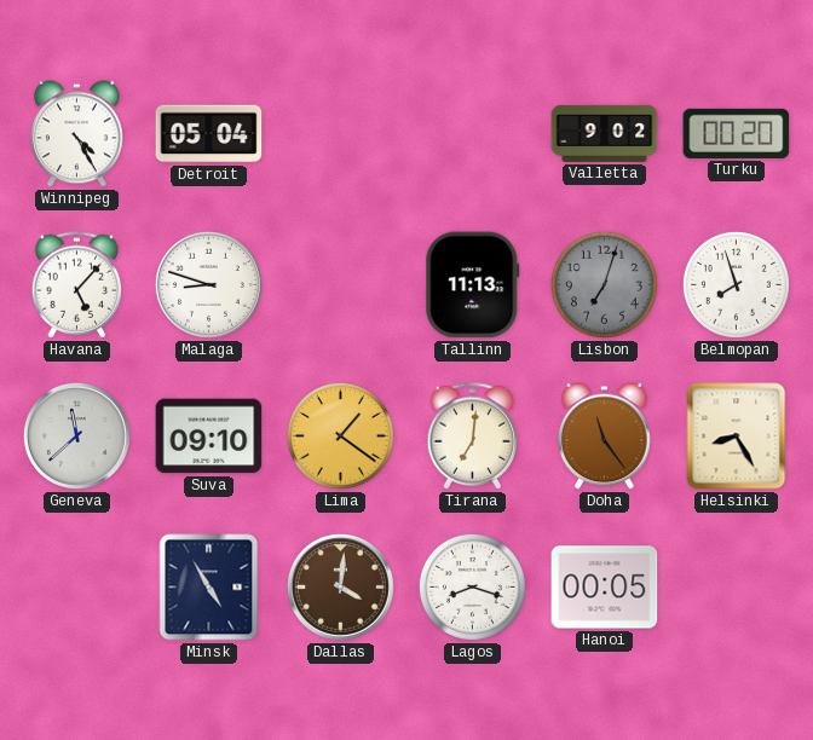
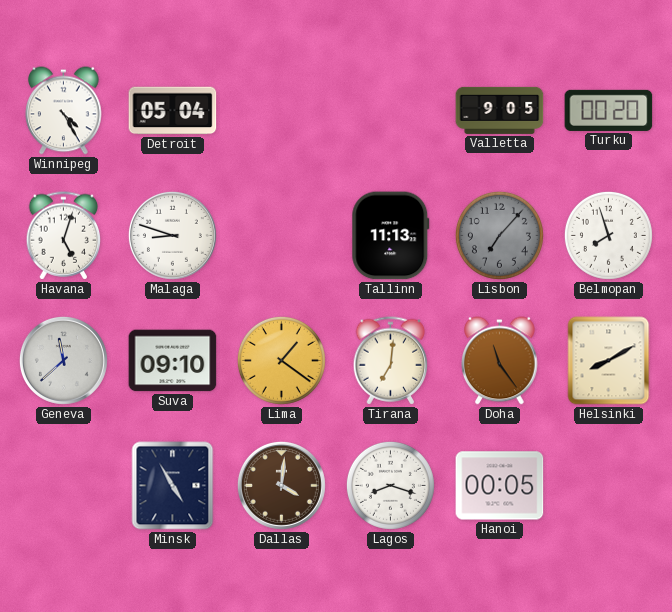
Valletta: 9:02 -> 9:05
Havana: 5:07 -> 5:03
Lisbon: 7:03 -> 7:07
Helsinki: 8:25 -> 8:10
